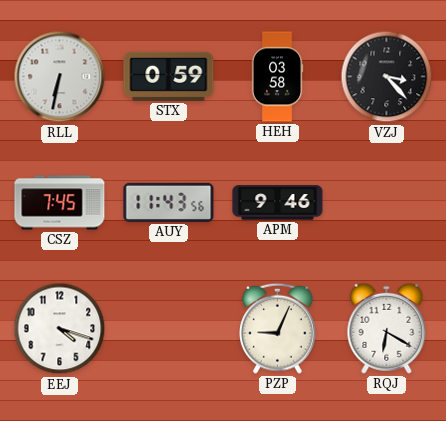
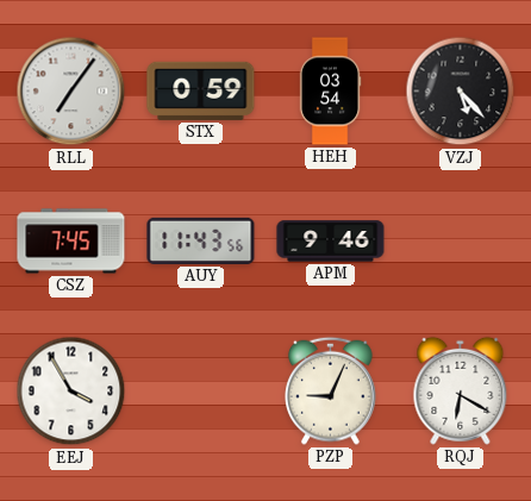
RLL: 6:32 -> 7:06
HEH: 03:58 -> 03:54
VZJ: 3:23 -> 5:23
EEJ: 4:18 -> 3:55
